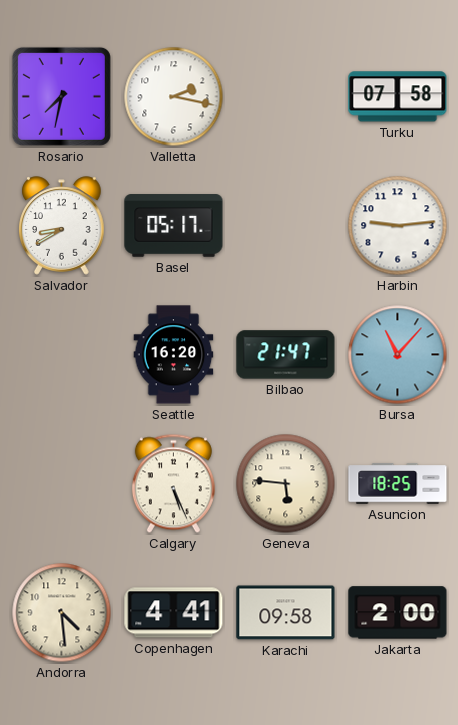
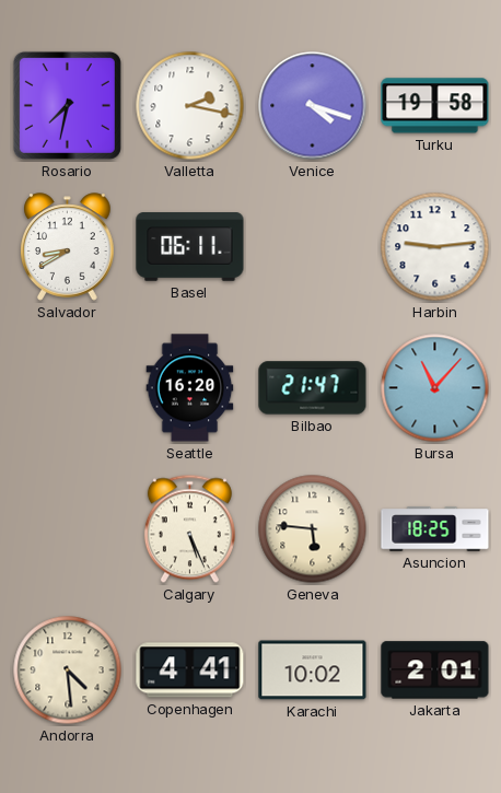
Venice: none -> 4:18
Turku: 07:58 -> 19:58
Basel: 05:17 -> 06:11
Karachi: 09:58 -> 10:02
Jakarta: 2:00 -> 2:01
